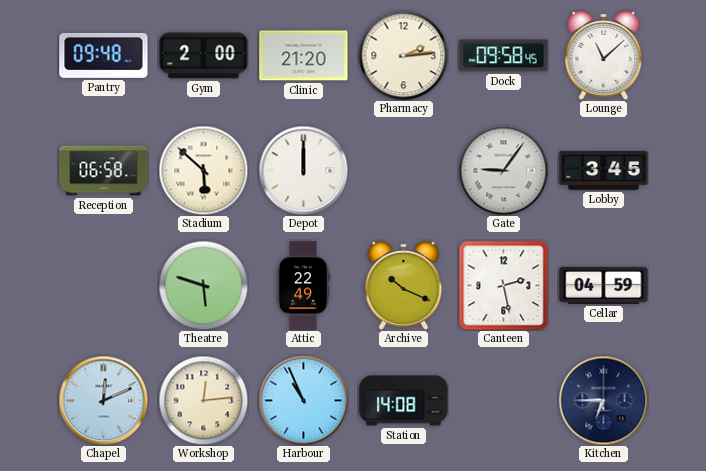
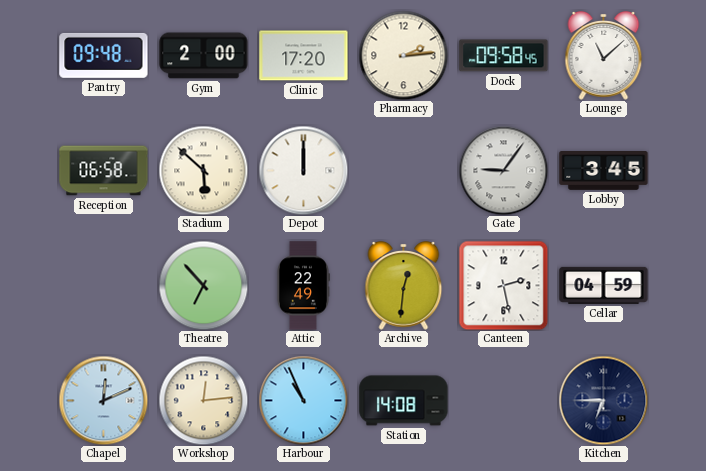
Clinic: 21:20 -> 17:20
Theatre: 5:48 -> 6:53
Archive: 10:19 -> 12:31
